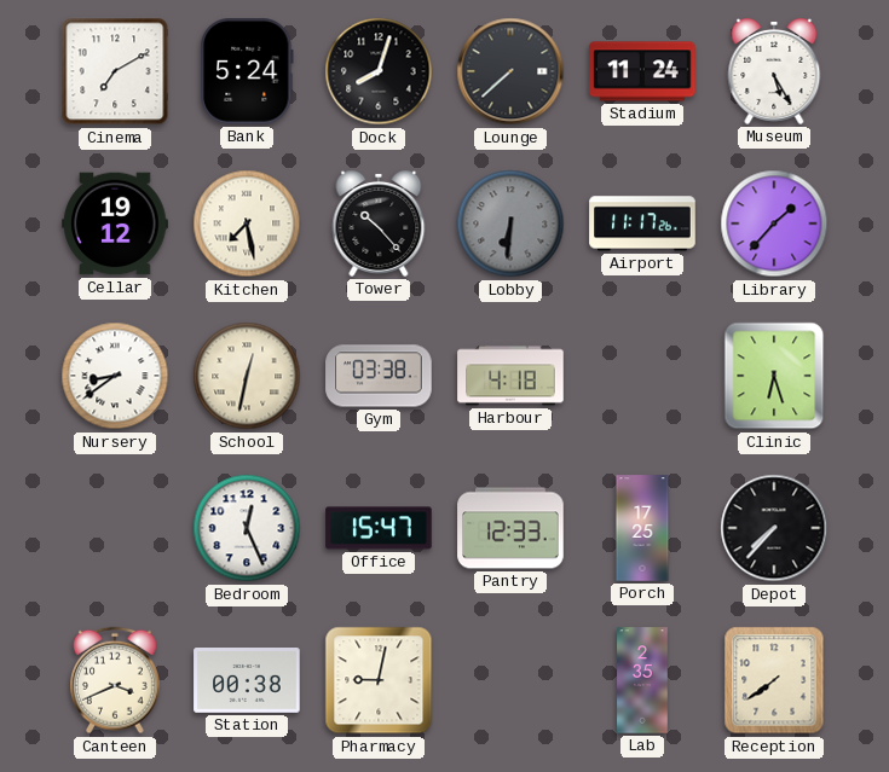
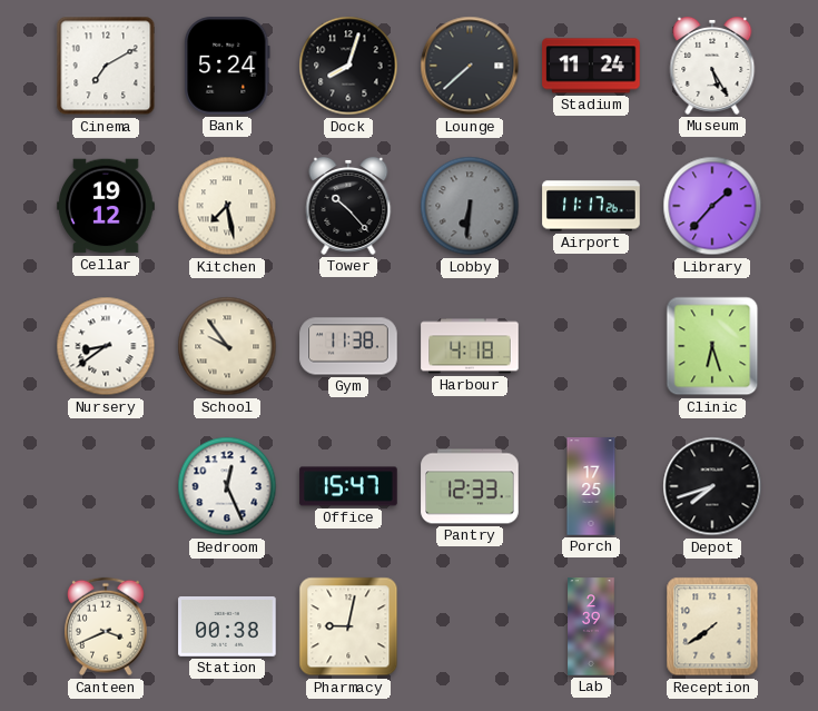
School: 12:32 -> 9:54
Gym: 03:38 -> 11:38
Depot: 7:37 -> 7:42
Lab: 2:35 -> 2:39
